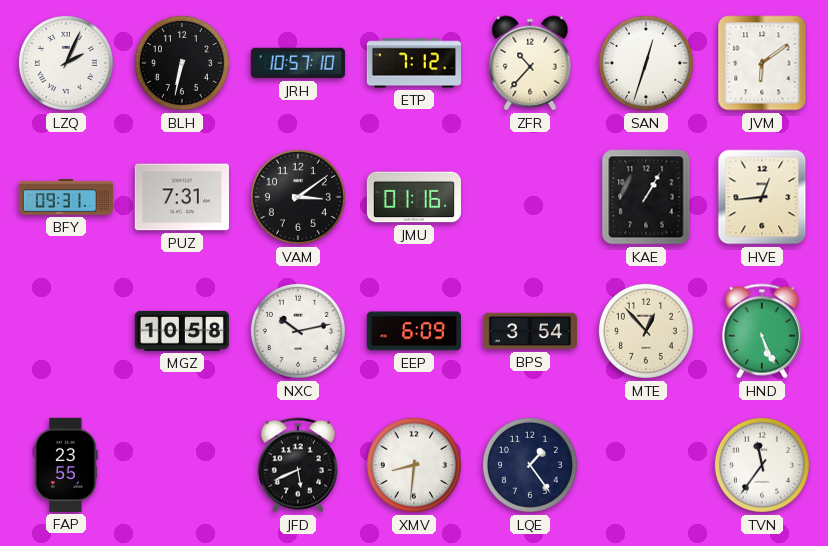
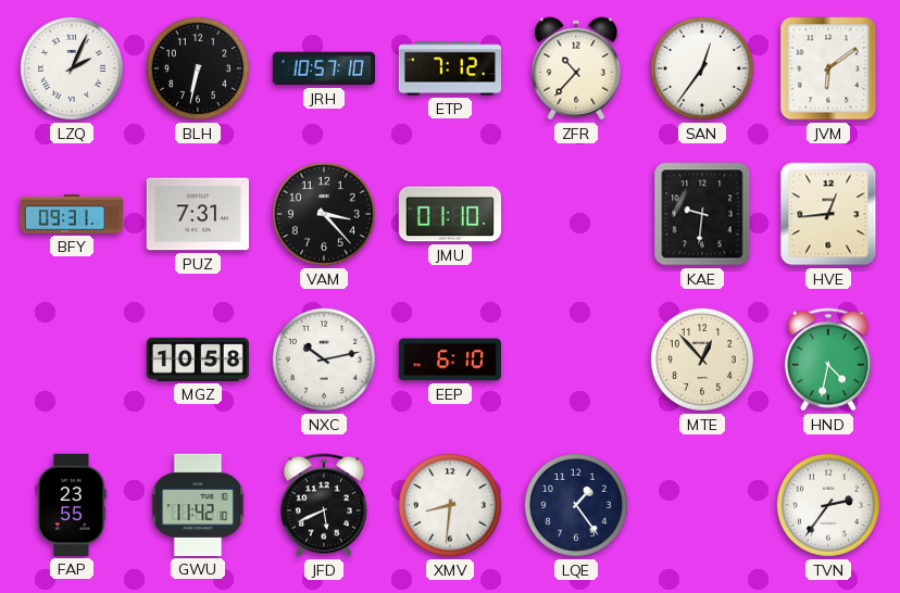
SAN: 12:33 -> 12:36
VAM: 3:09 -> 3:23
JMU: 01:16 -> 01:10
KAE: 1:05 -> 9:31
EEP: 6:09 -> 6:10
BPS: 3:54 -> none
HND: 5:26 -> 4:32
GWU: none -> 11:42
TVN: 11:36 -> 2:36
